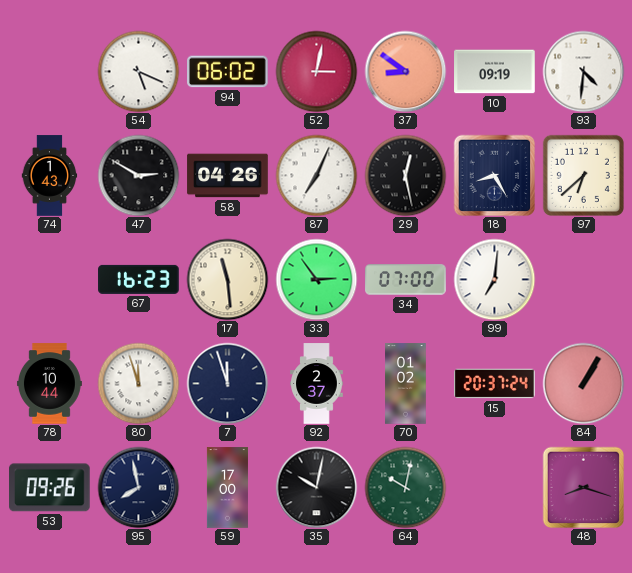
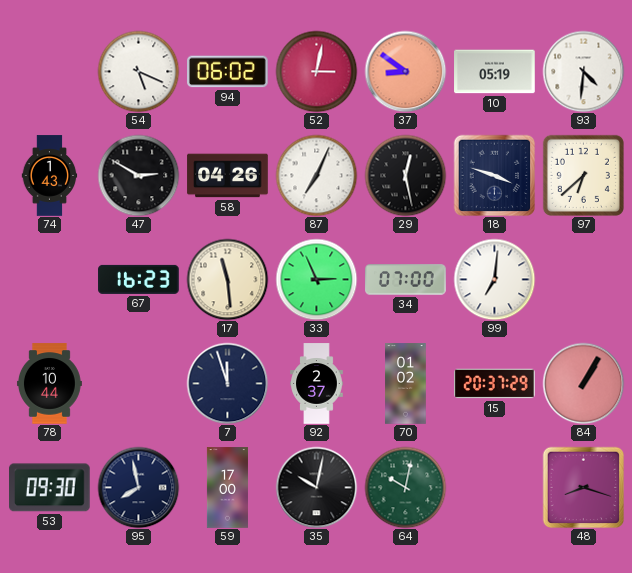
10: 09:19 -> 05:19
18: 8:25 -> 3:48
33: 2:54 -> 2:56
80: 11:57 -> none
15: 20:37:24 -> 20:37:29
53: 09:26 -> 09:30
